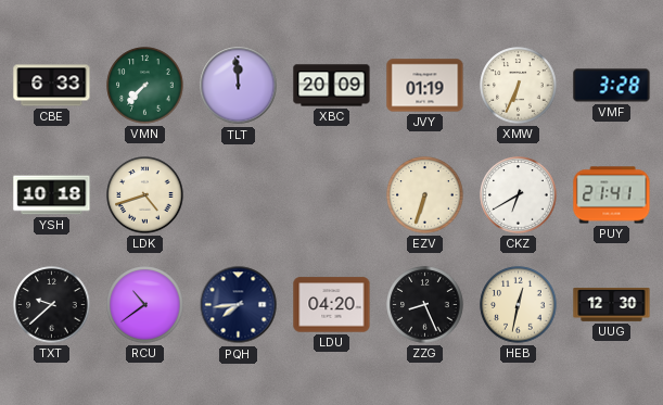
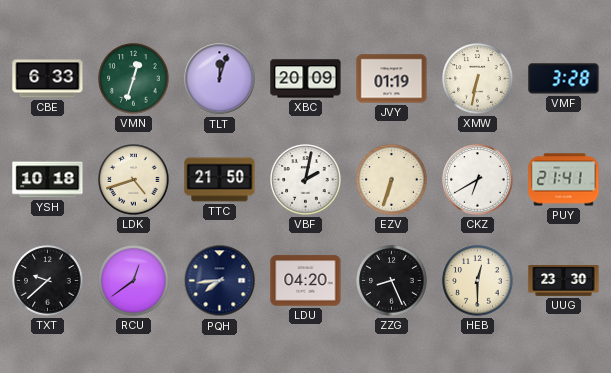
VMN: 7:37 -> 12:33
TLT: 11:59 -> 12:03
XMW: 6:34 -> 6:32
TTC: none -> 21:50
VBF: none -> 2:02
RCU: 10:39 -> 12:39
HEB: 12:32 -> 12:30
UUG: 12:30 -> 23:30
